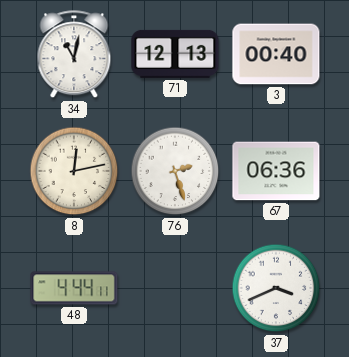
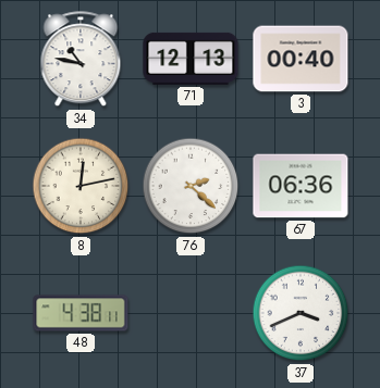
34: 11:02 -> 10:47
76: 2:27 -> 2:22
48: 4:44 -> 4:38
